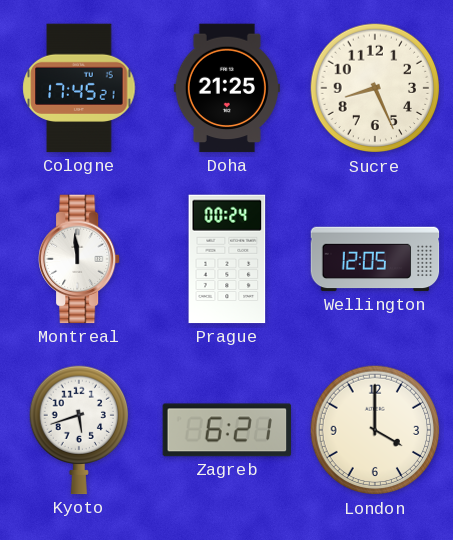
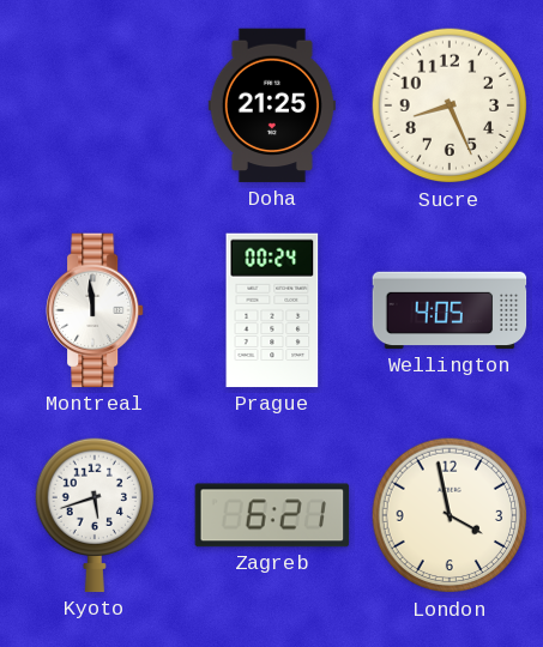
Cologne: 17:45 -> none
Wellington: 12:05 -> 4:05
London: 4:00 -> 3:58
